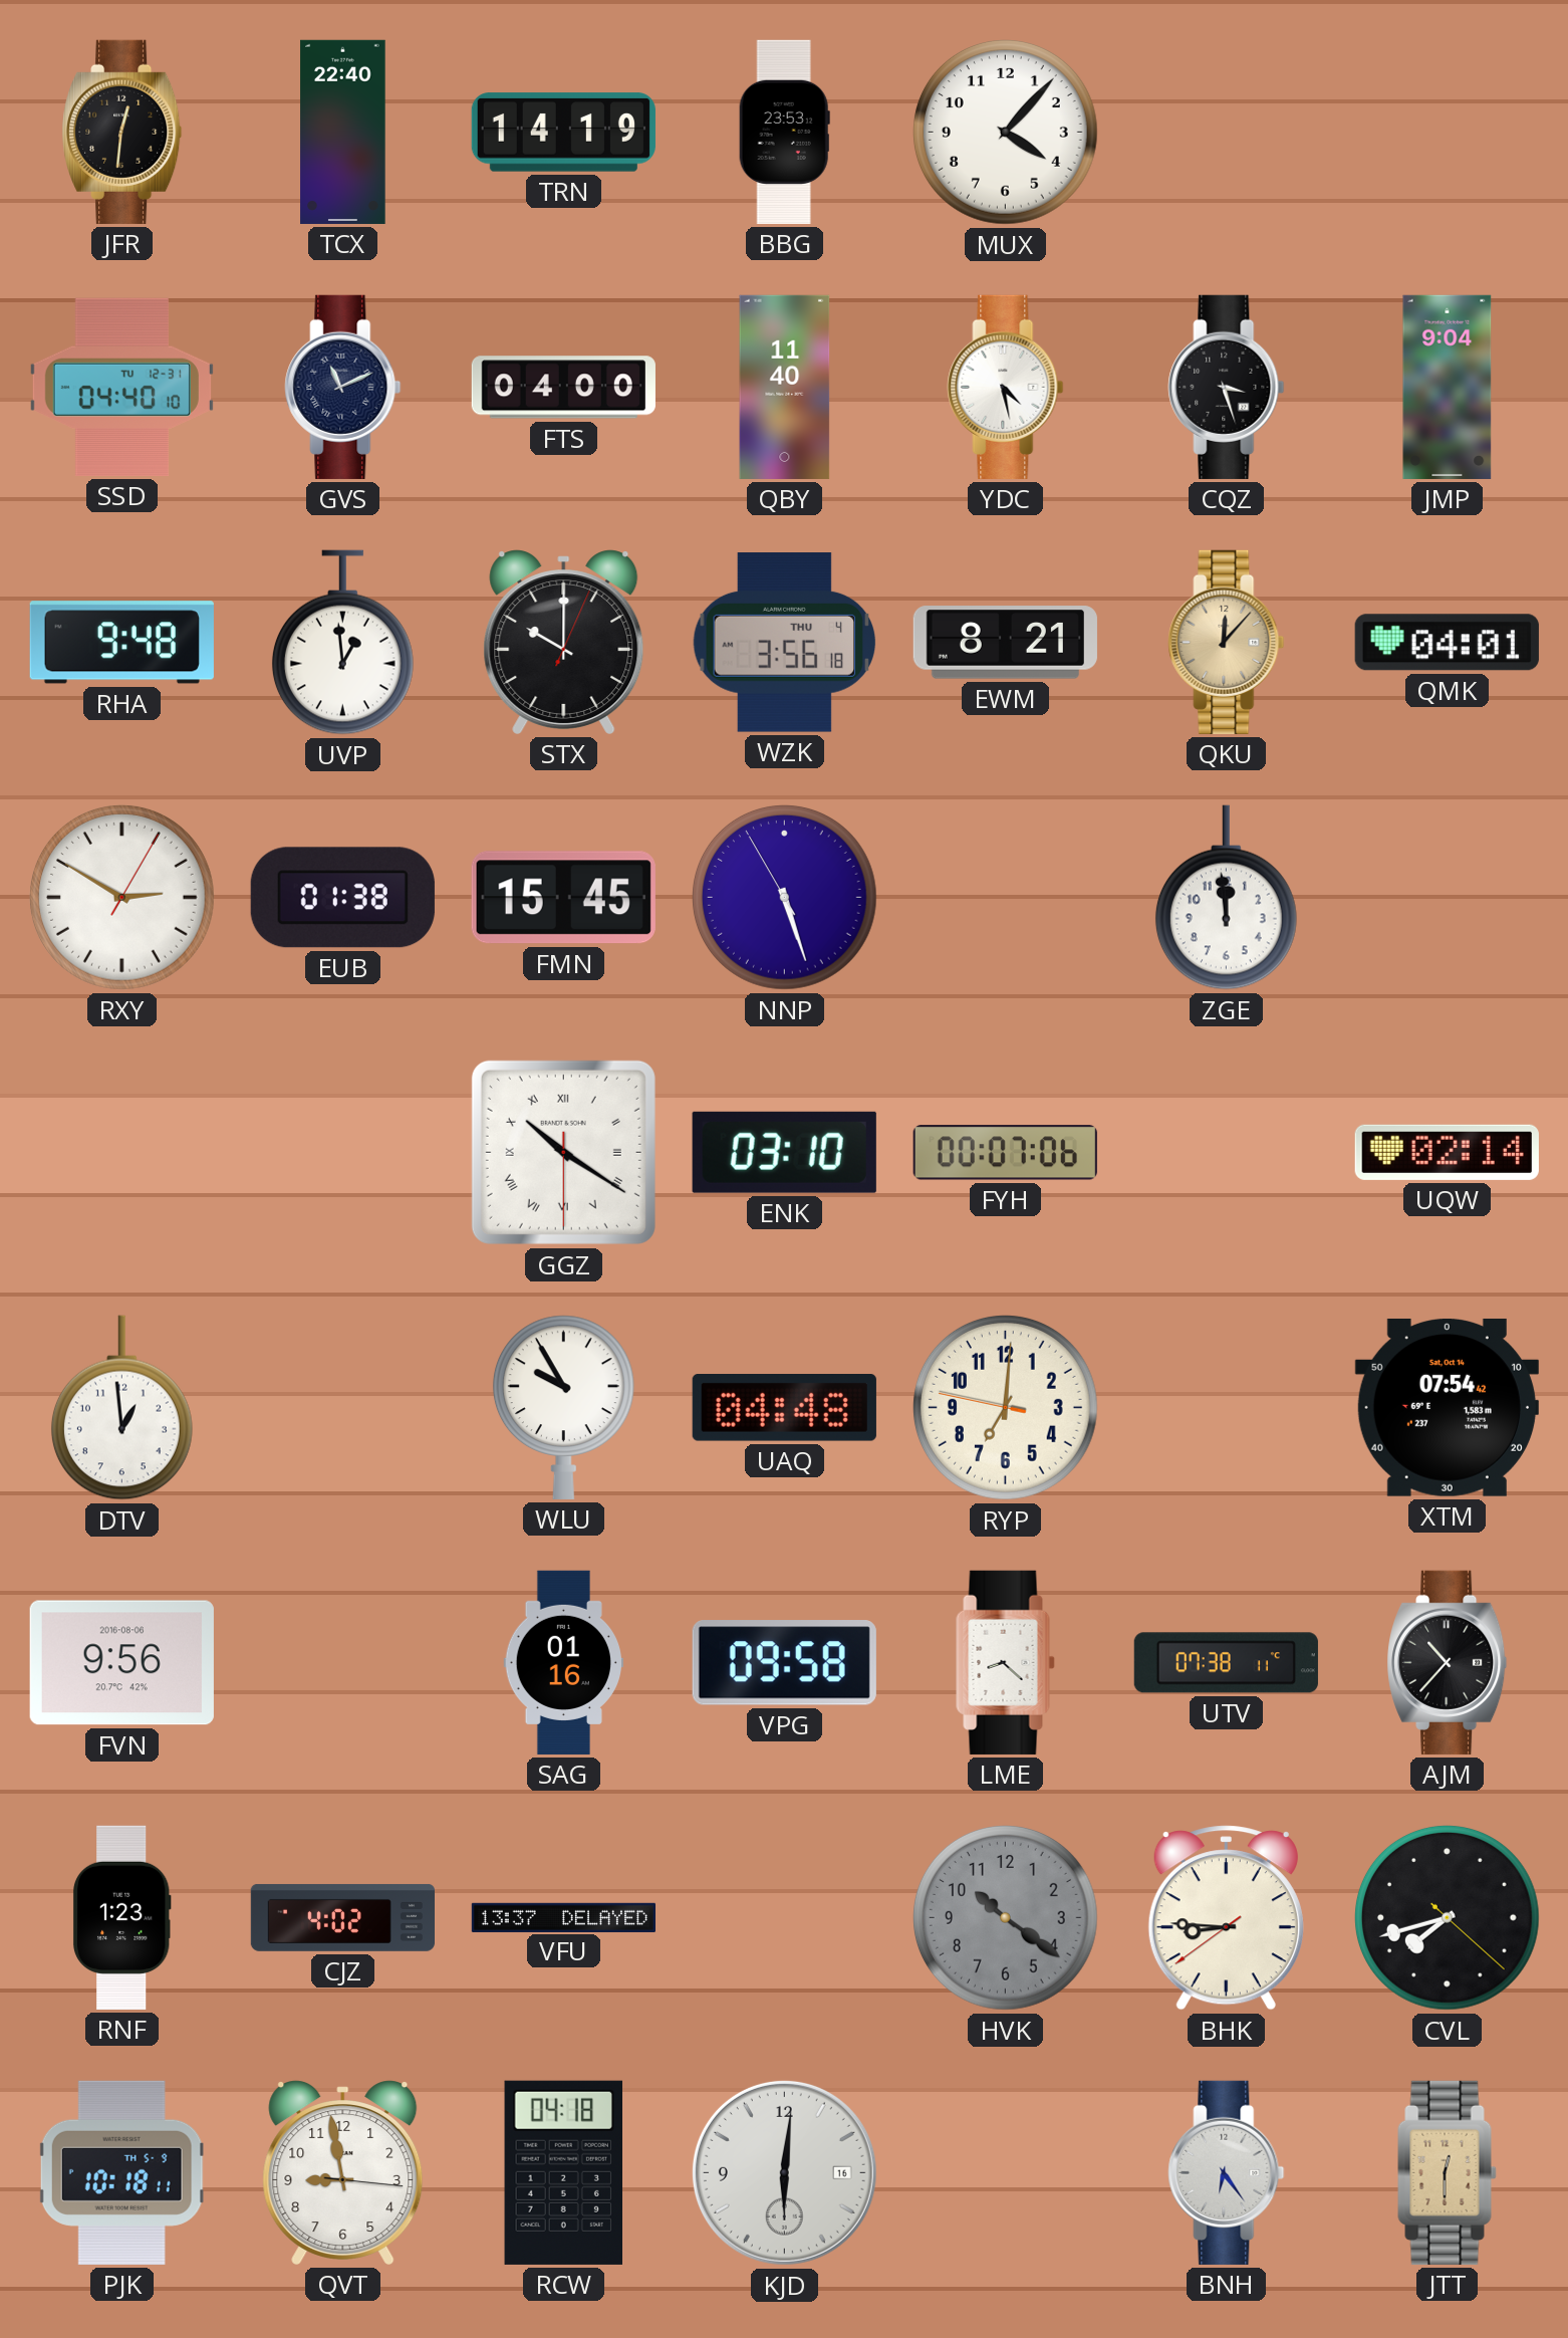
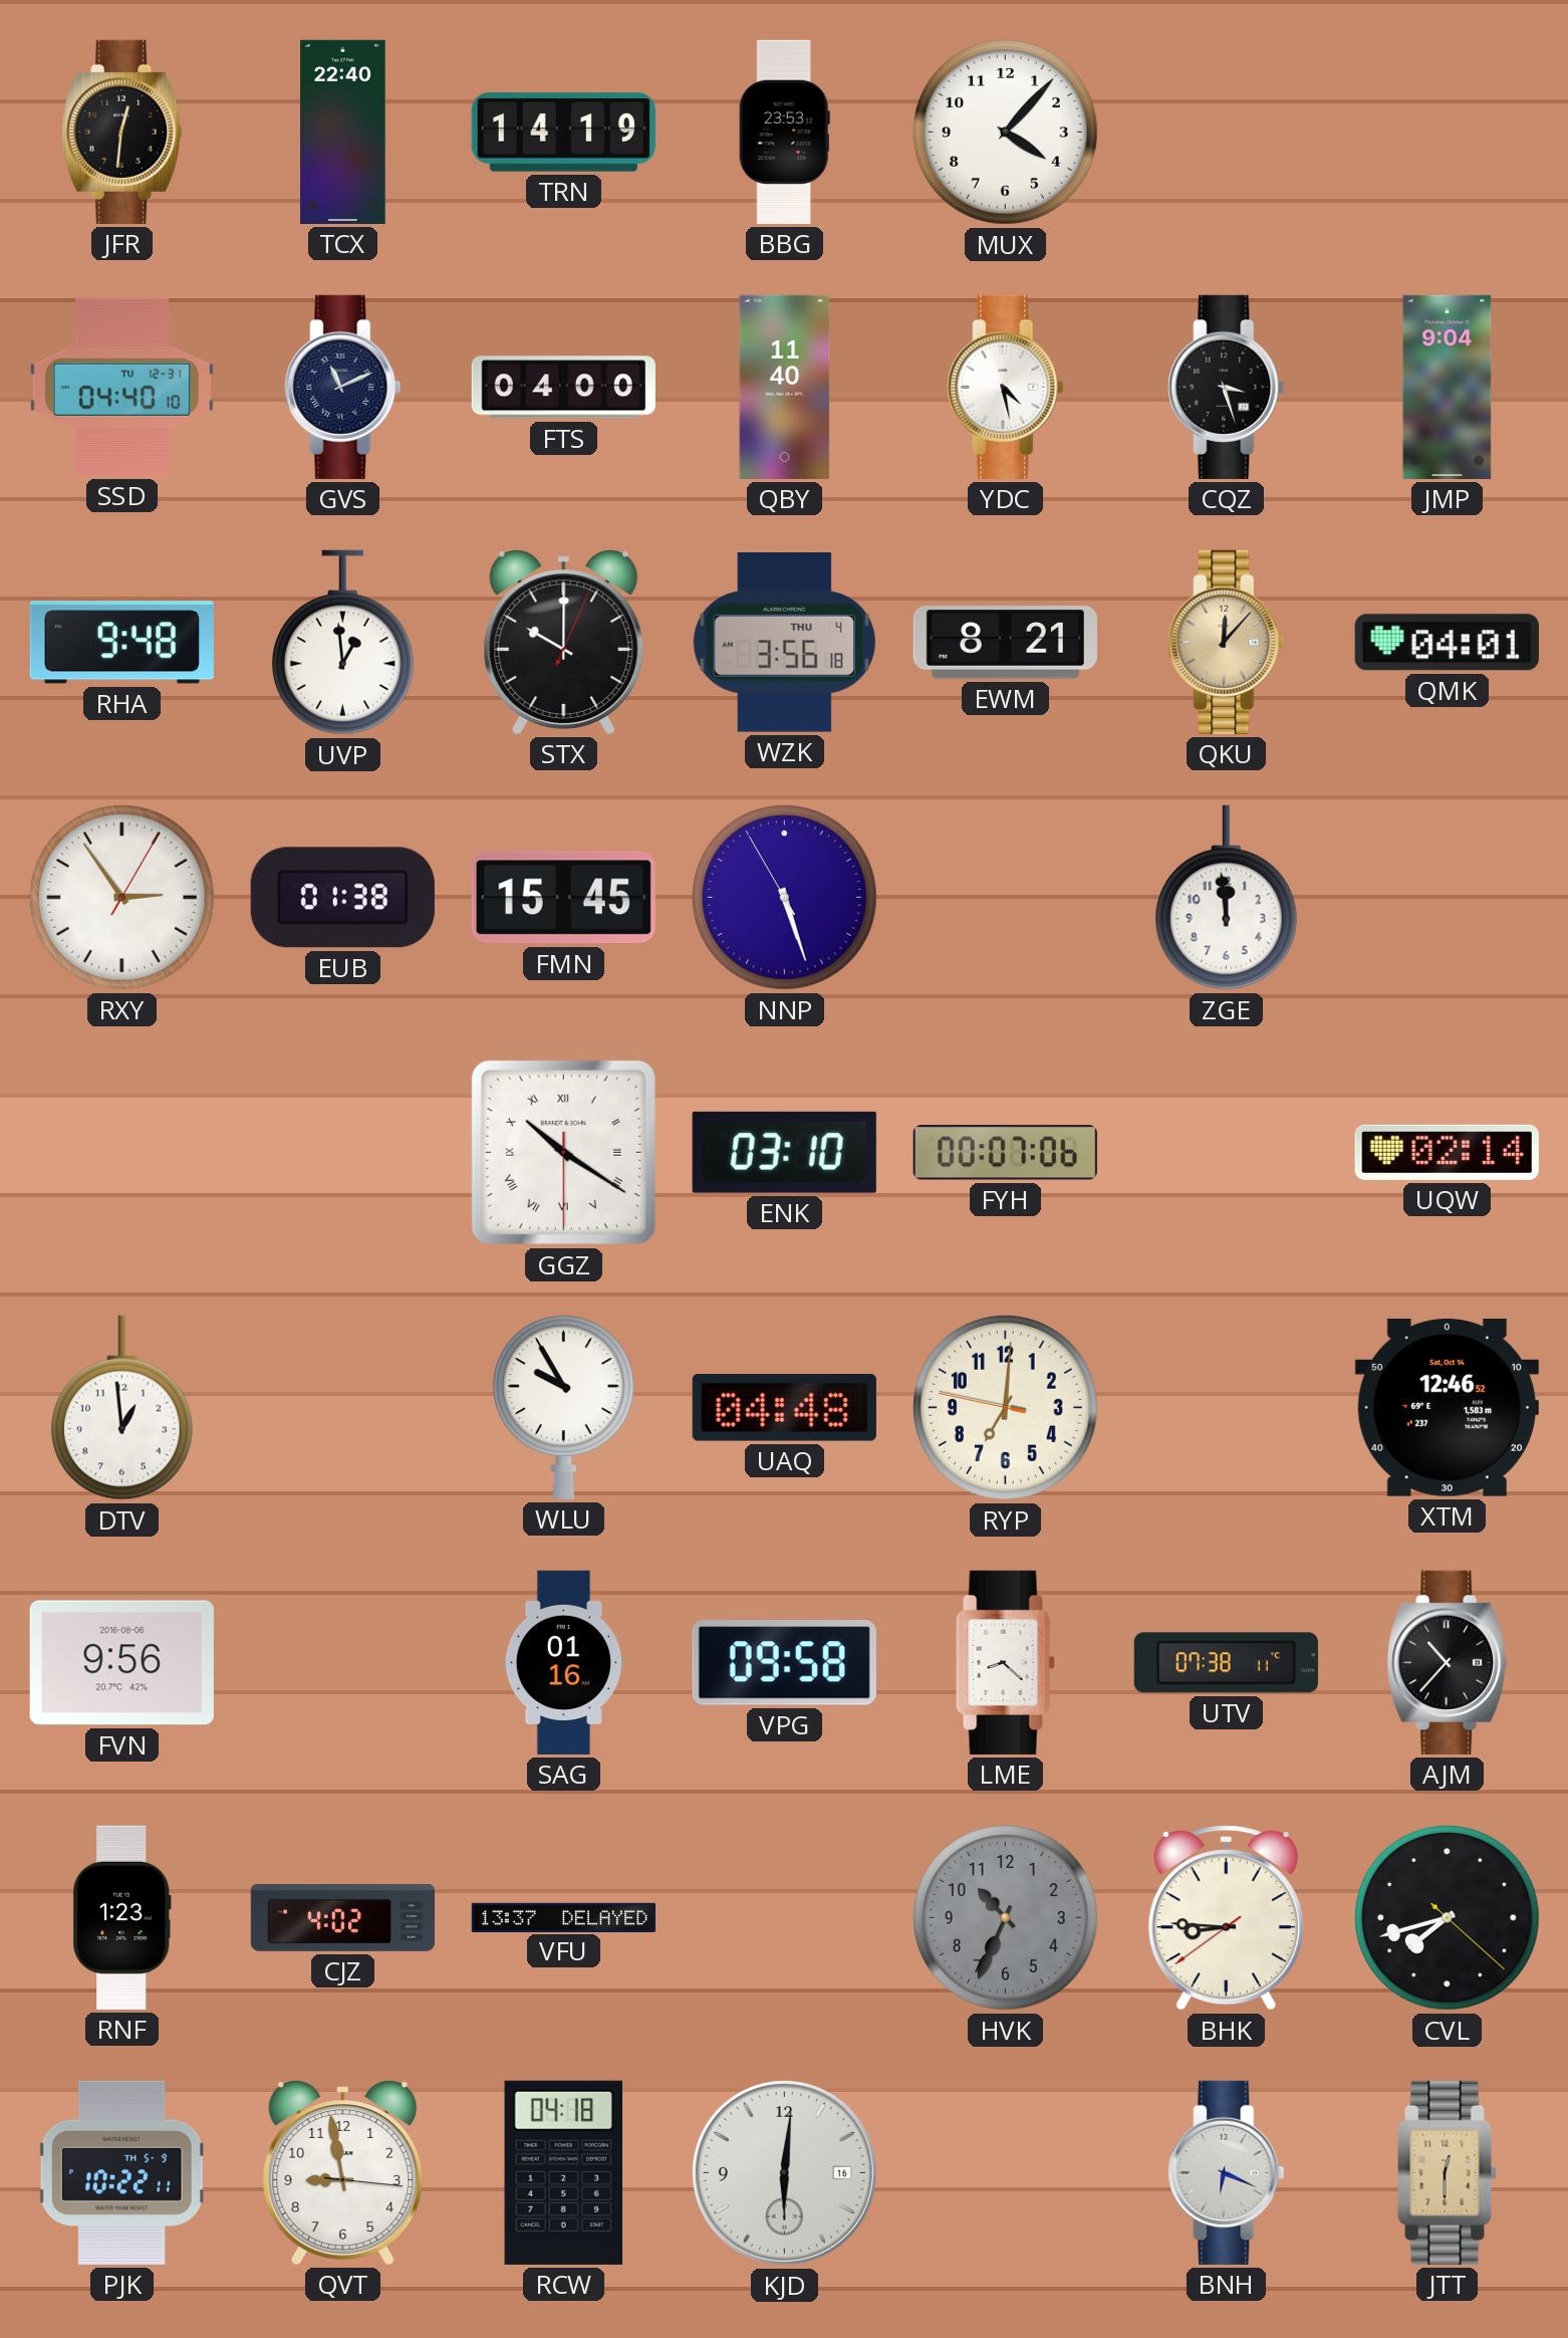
RXY: 2:50 -> 2:54
XTM: 07:54 -> 12:46
HVK: 10:21 -> 10:34
PJK: 10:18 -> 10:22
BNH: 6:24 -> 6:19
